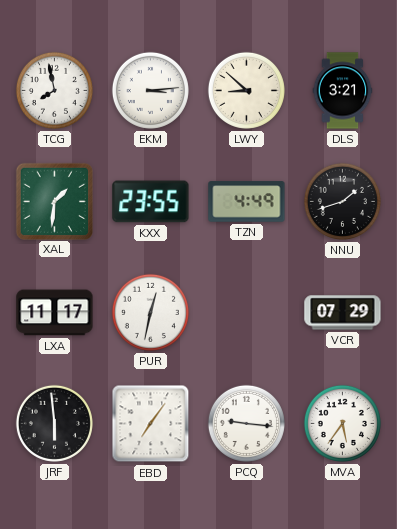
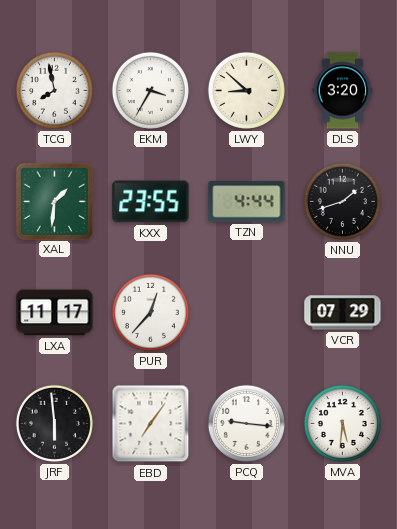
EKM: 3:14 -> 3:35
DLS: 3:21 -> 3:20
TZN: 4:49 -> 4:44
PUR: 12:32 -> 12:37
MVA: 5:36 -> 5:31
